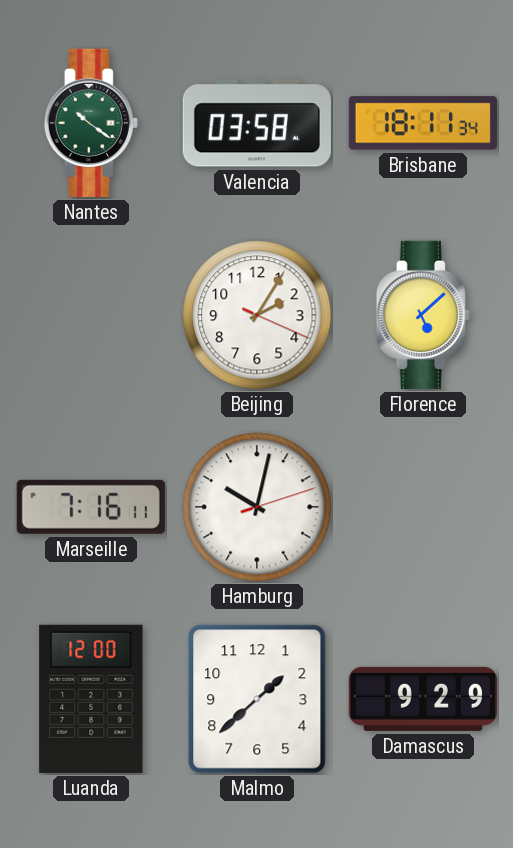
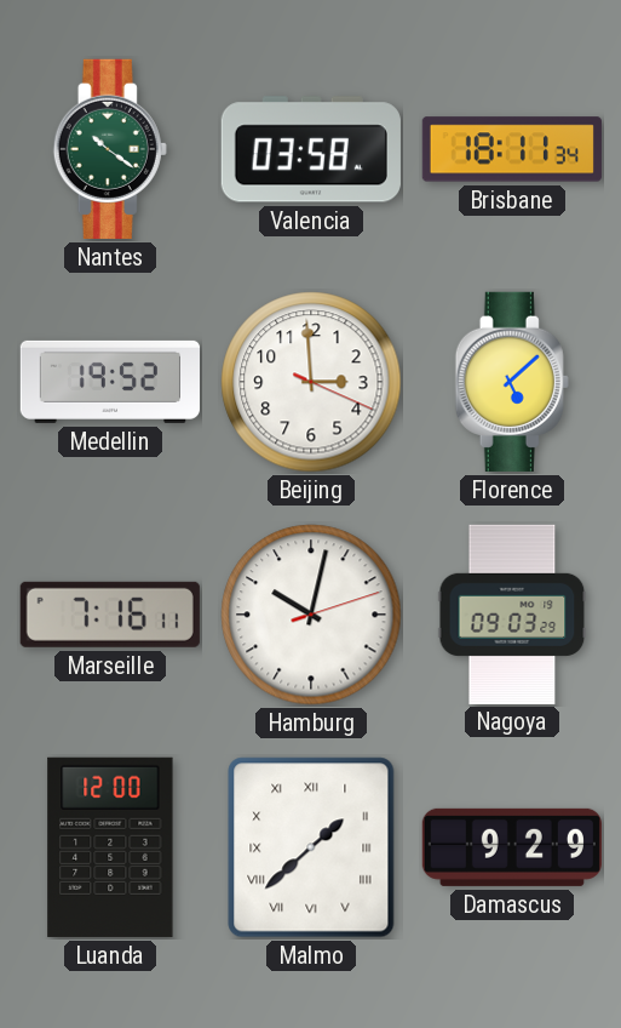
Medellin: none -> 19:52
Beijing: 2:05 -> 2:59
Nagoya: none -> 09:03
Malmo numerals: Arabic -> Roman
